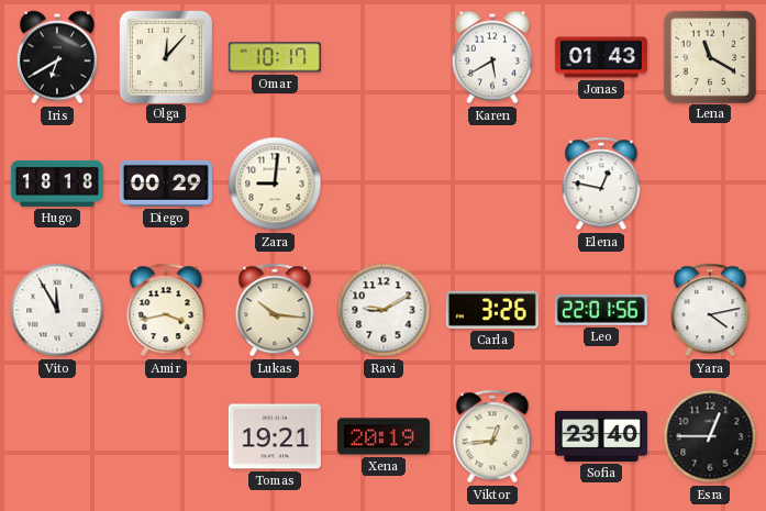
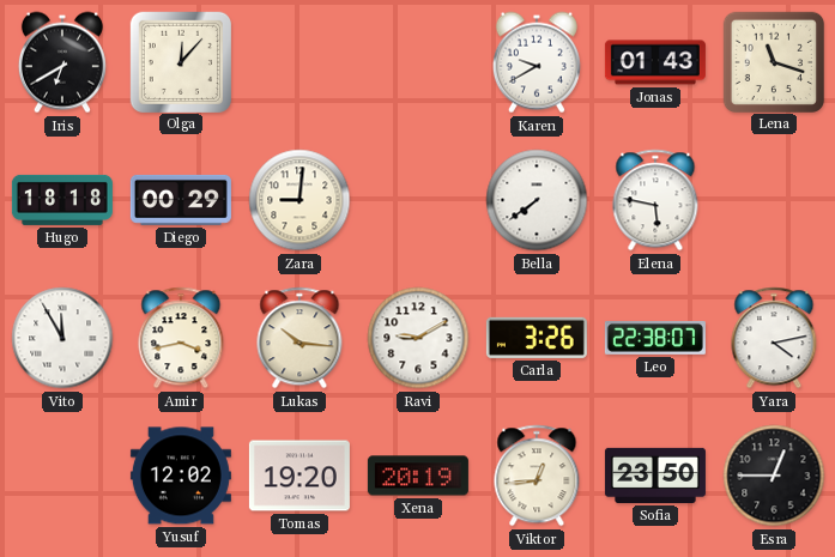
Omar: 10:17 -> none
Karen: 5:40 -> 9:40
Lena: 11:20 -> 11:18
Bella: none -> 7:39
Elena: 12:47 -> 5:47
Leo: 22:01 -> 22:38
Yusuf: none -> 12:02
Tomas: 19:21 -> 19:20
Sofia: 23:40 -> 23:50
